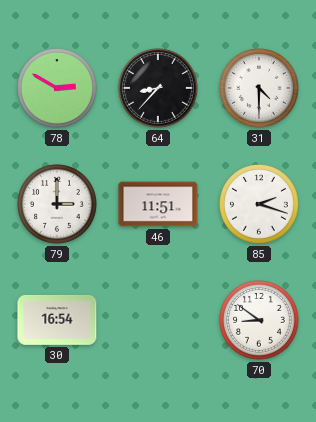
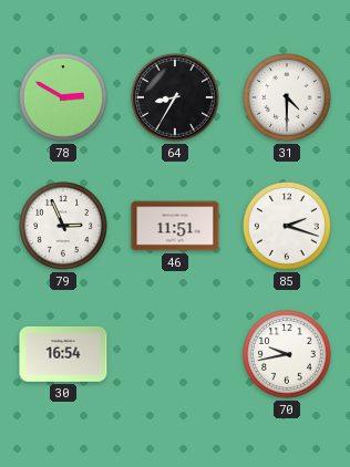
64: 8:37 -> 8:35
79: 3:00 -> 2:56
70: 8:51 -> 9:43
